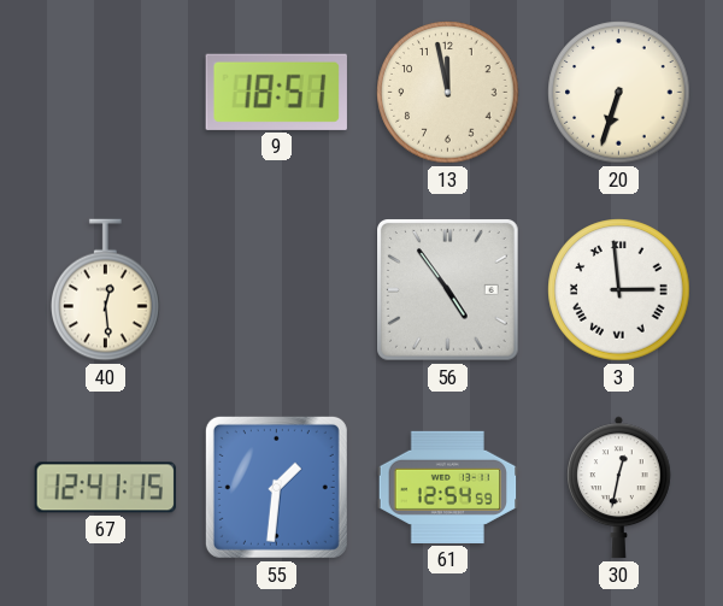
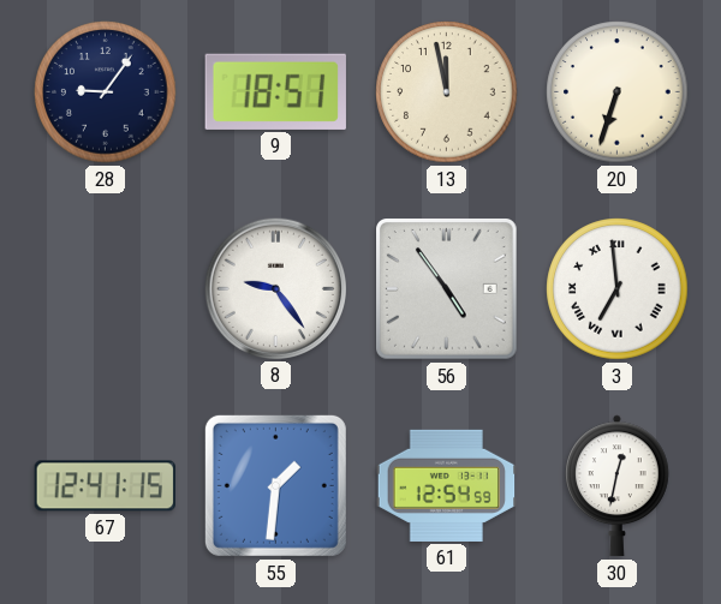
28: none -> 9:06
40: 12:29 -> none
8: none -> 9:24
3: 2:59 -> 6:59
